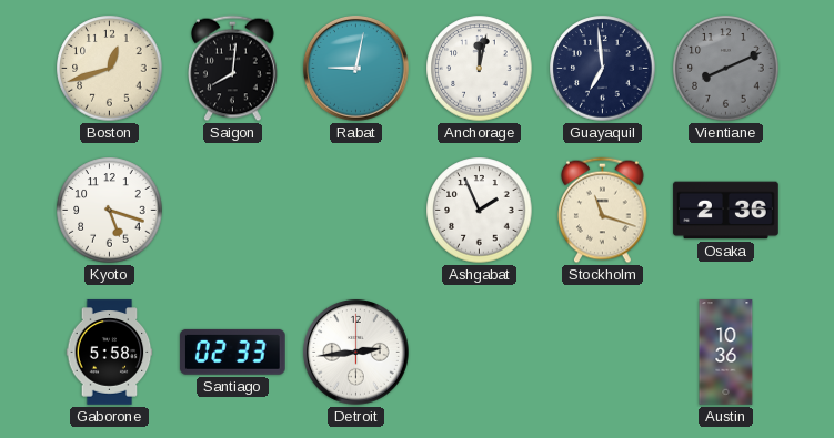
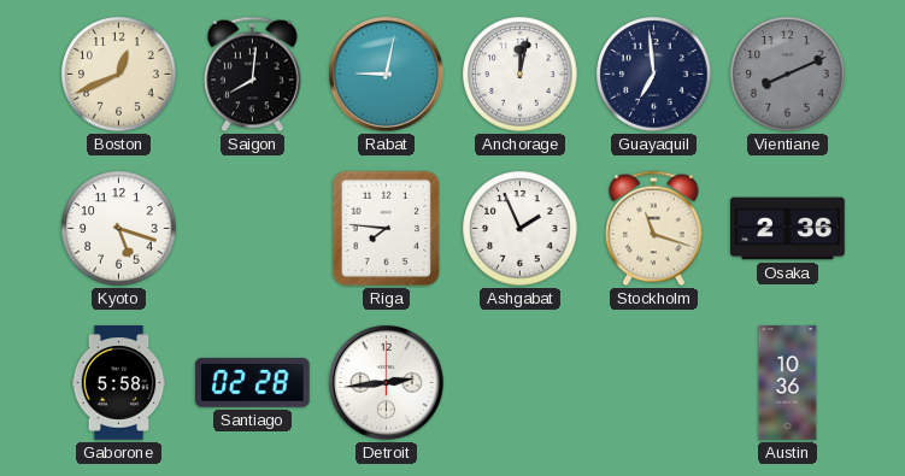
Boston: 12:42 -> 12:41
Riga: none -> 7:46
Santiago: 02:33 -> 02:28
